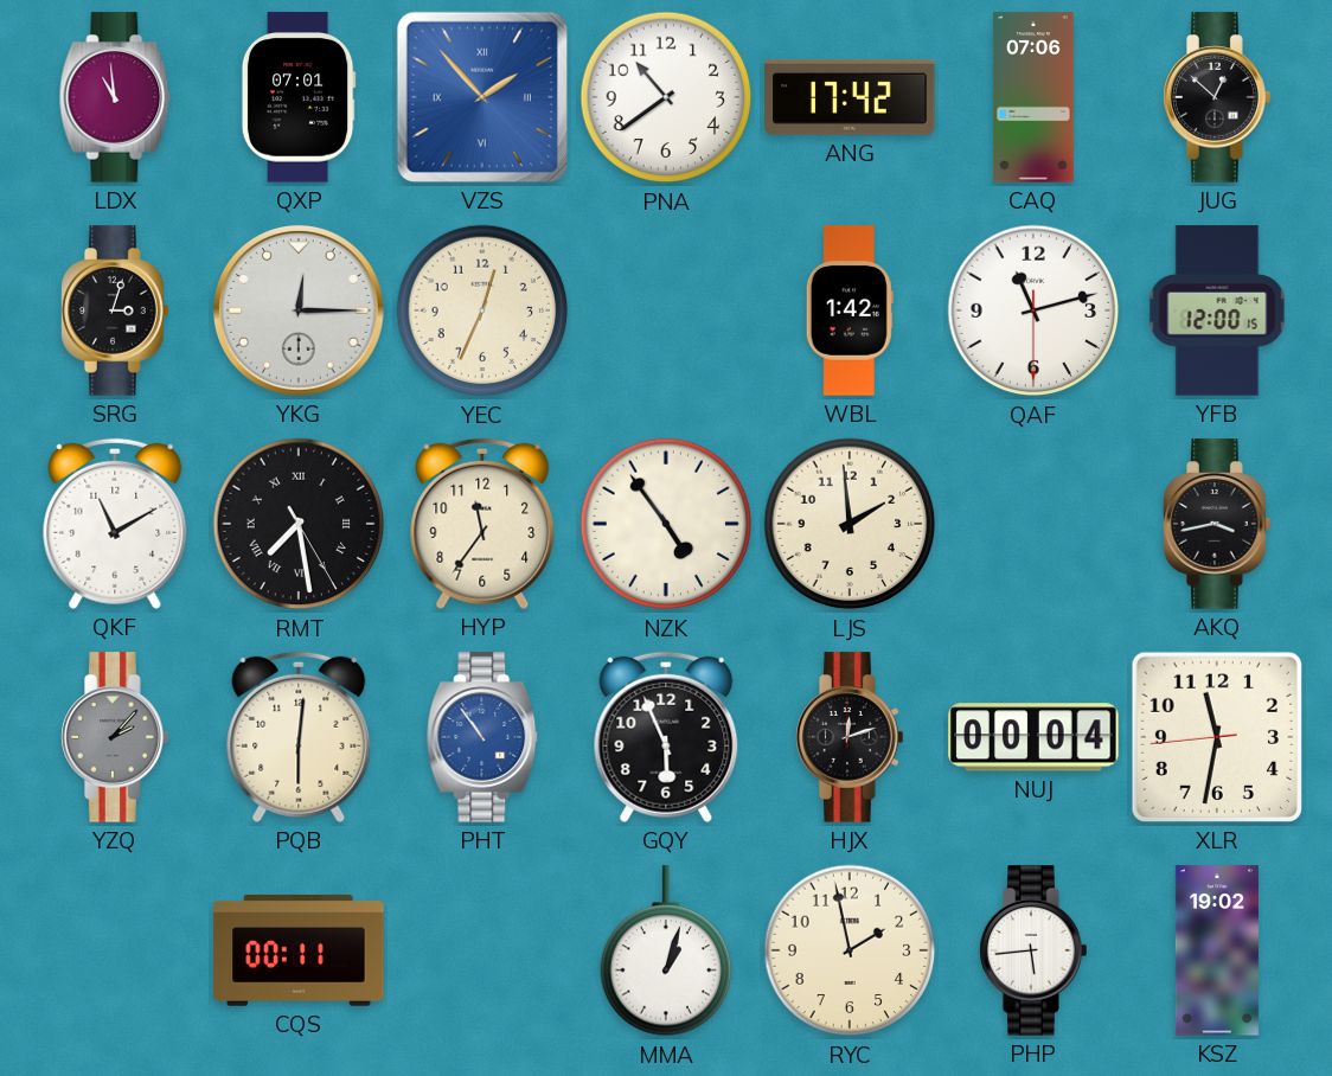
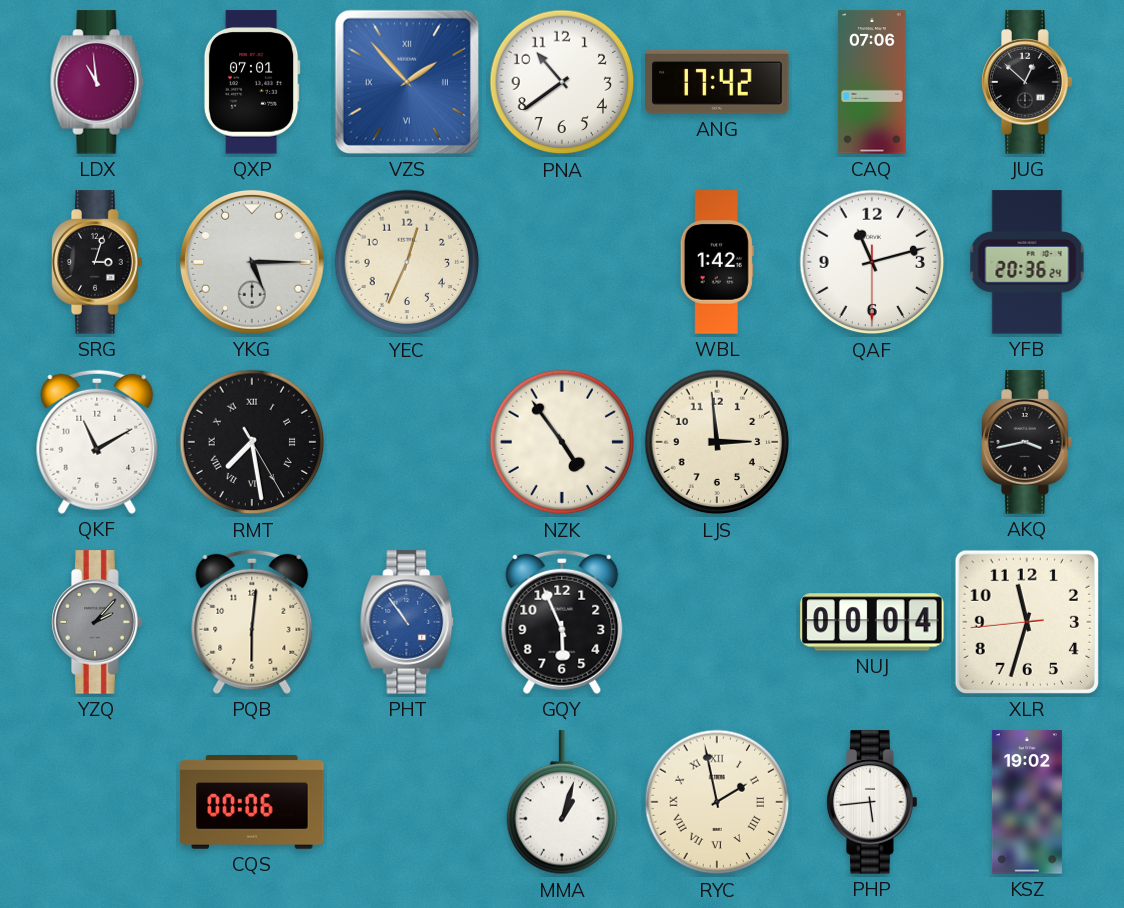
YKG: 12:15 -> 5:15
YFB: 12:00 -> 20:36
HYP: 11:36 -> none
LJS: 1:59 -> 2:59
HJX: 12:12 -> none
XLR: 11:31 -> 11:32
CQS: 00:11 -> 00:06
RYC numerals: Arabic -> Roman
